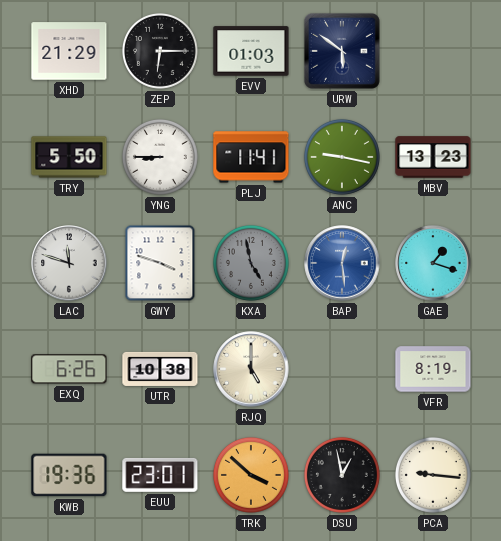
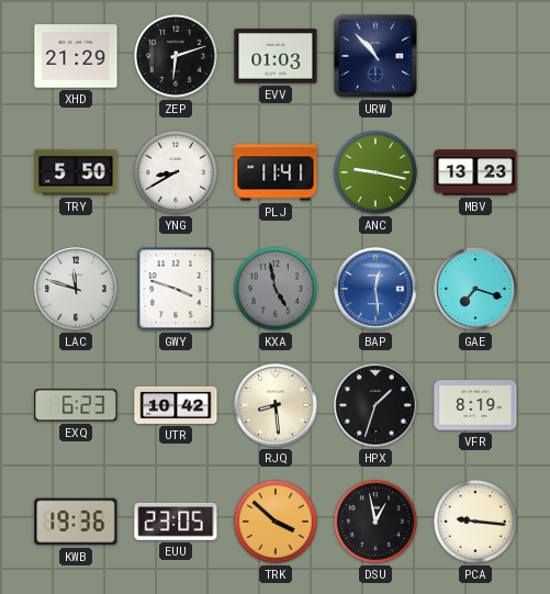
ZEP: 6:15 -> 6:12
URW: 5:51 -> 10:53
YNG: 8:45 -> 8:40
GAE: 1:18 -> 7:18
EXQ: 6:26 -> 6:23
UTR: 10:38 -> 10:42
RJQ: 5:00 -> 8:29
HPX: none -> 1:33
EUU: 23:01 -> 23:05
